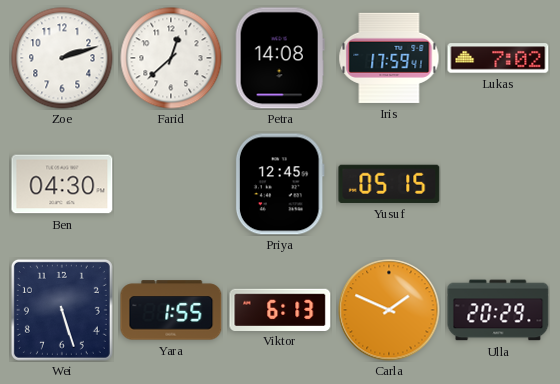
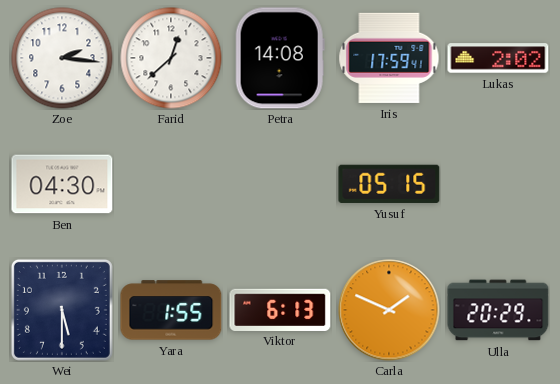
Zoe: 2:12 -> 2:16
Lukas: 7:02 -> 2:02
Priya: 12:45 -> none
Wei: 5:27 -> 5:30
